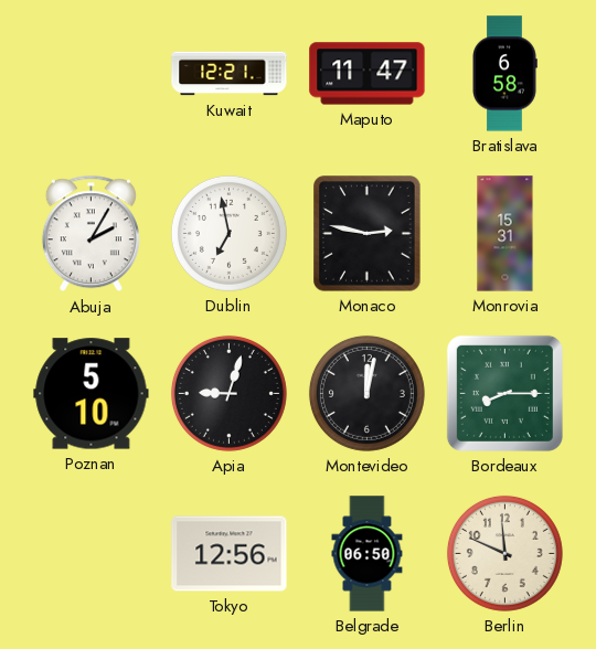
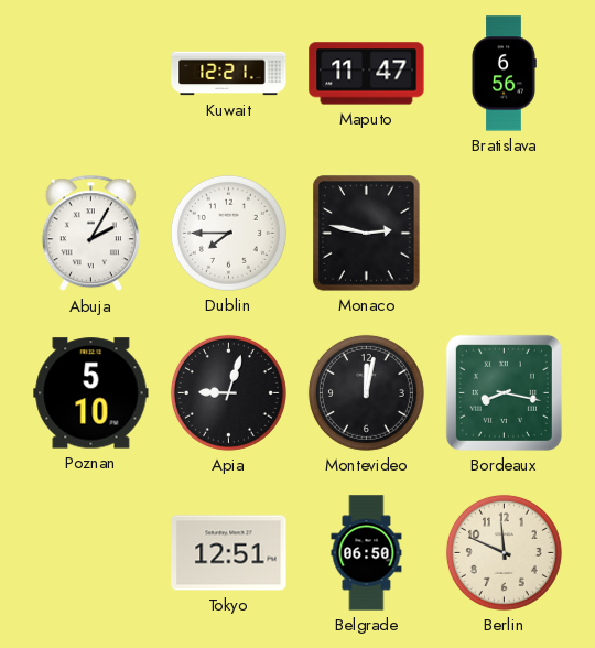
Bratislava: 6:58 -> 6:56
Dublin: 6:58 -> 7:45
Monrovia: 15:31 -> none
Bordeaux: 8:15 -> 8:17
Tokyo: 12:56 -> 12:51
